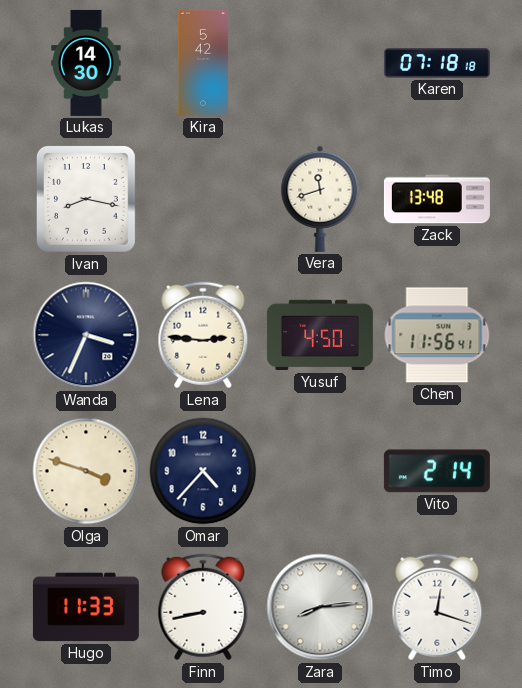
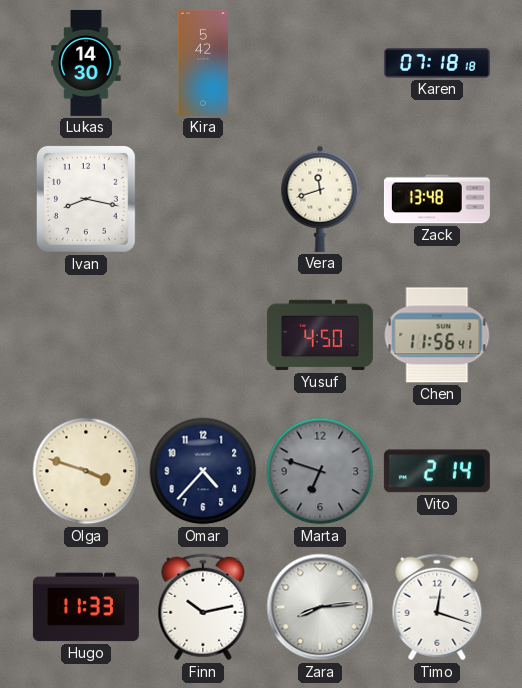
Wanda: 3:34 -> none
Lena: 2:46 -> none
Marta: none -> 6:48
Finn: 8:43 -> 10:13
